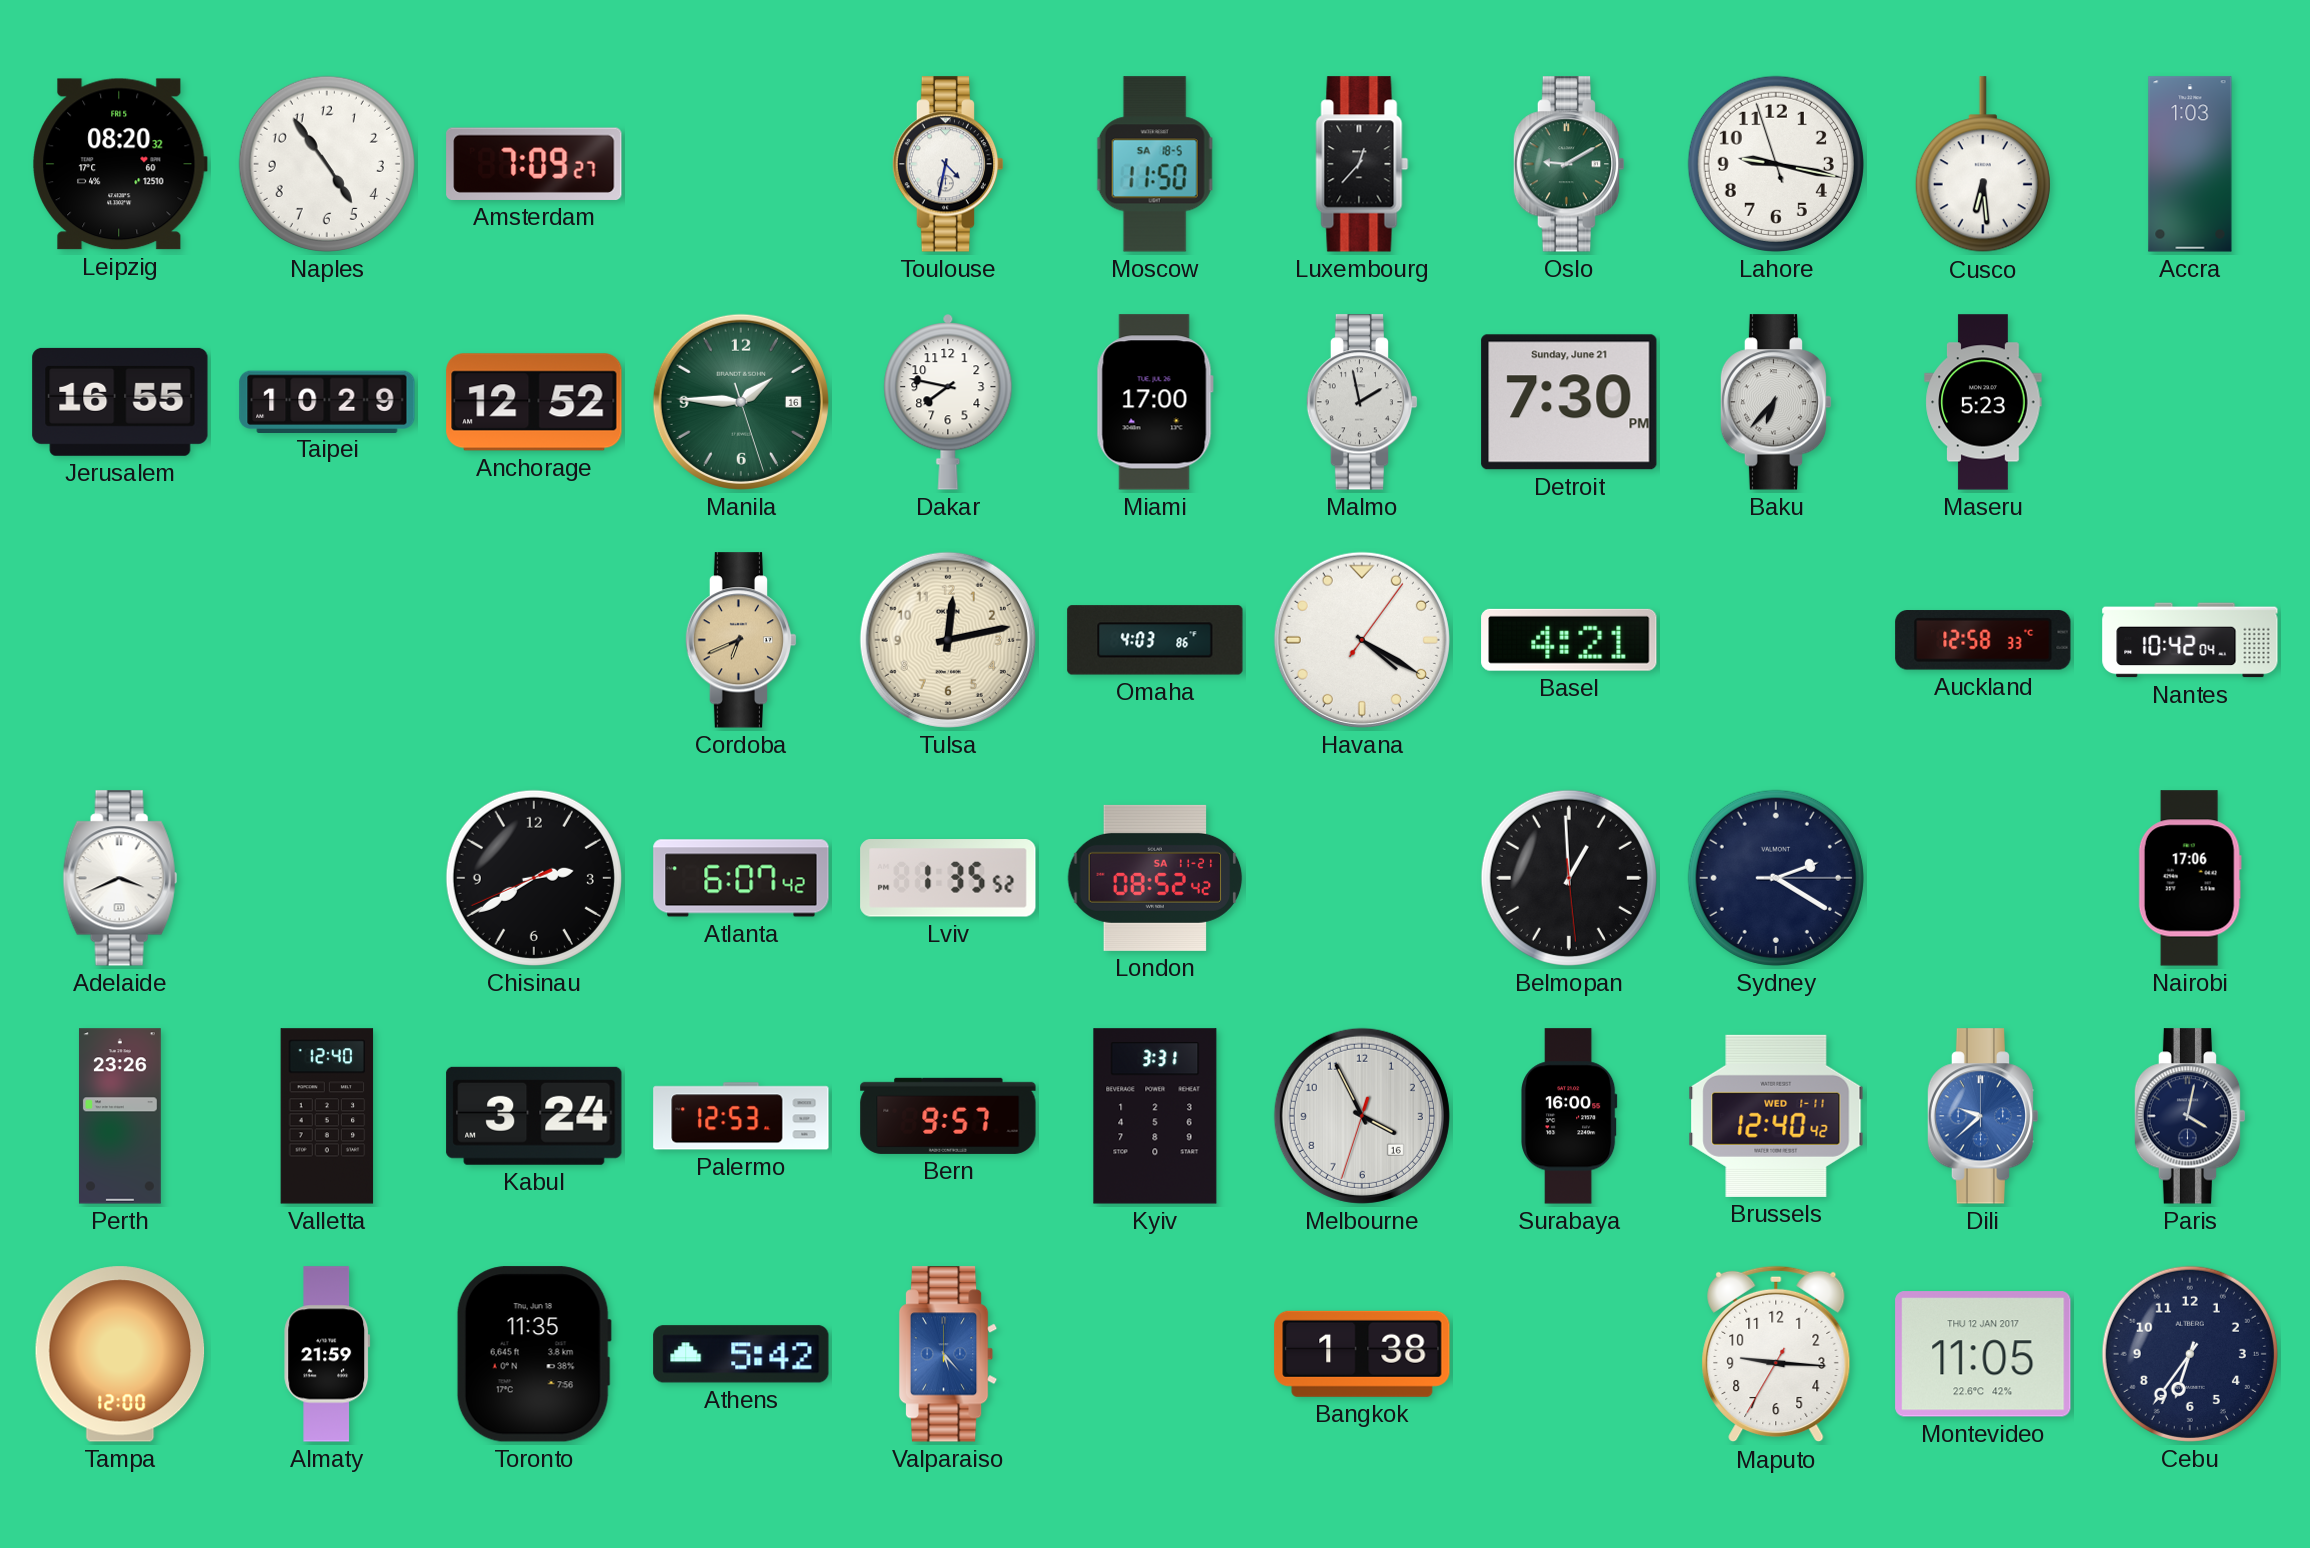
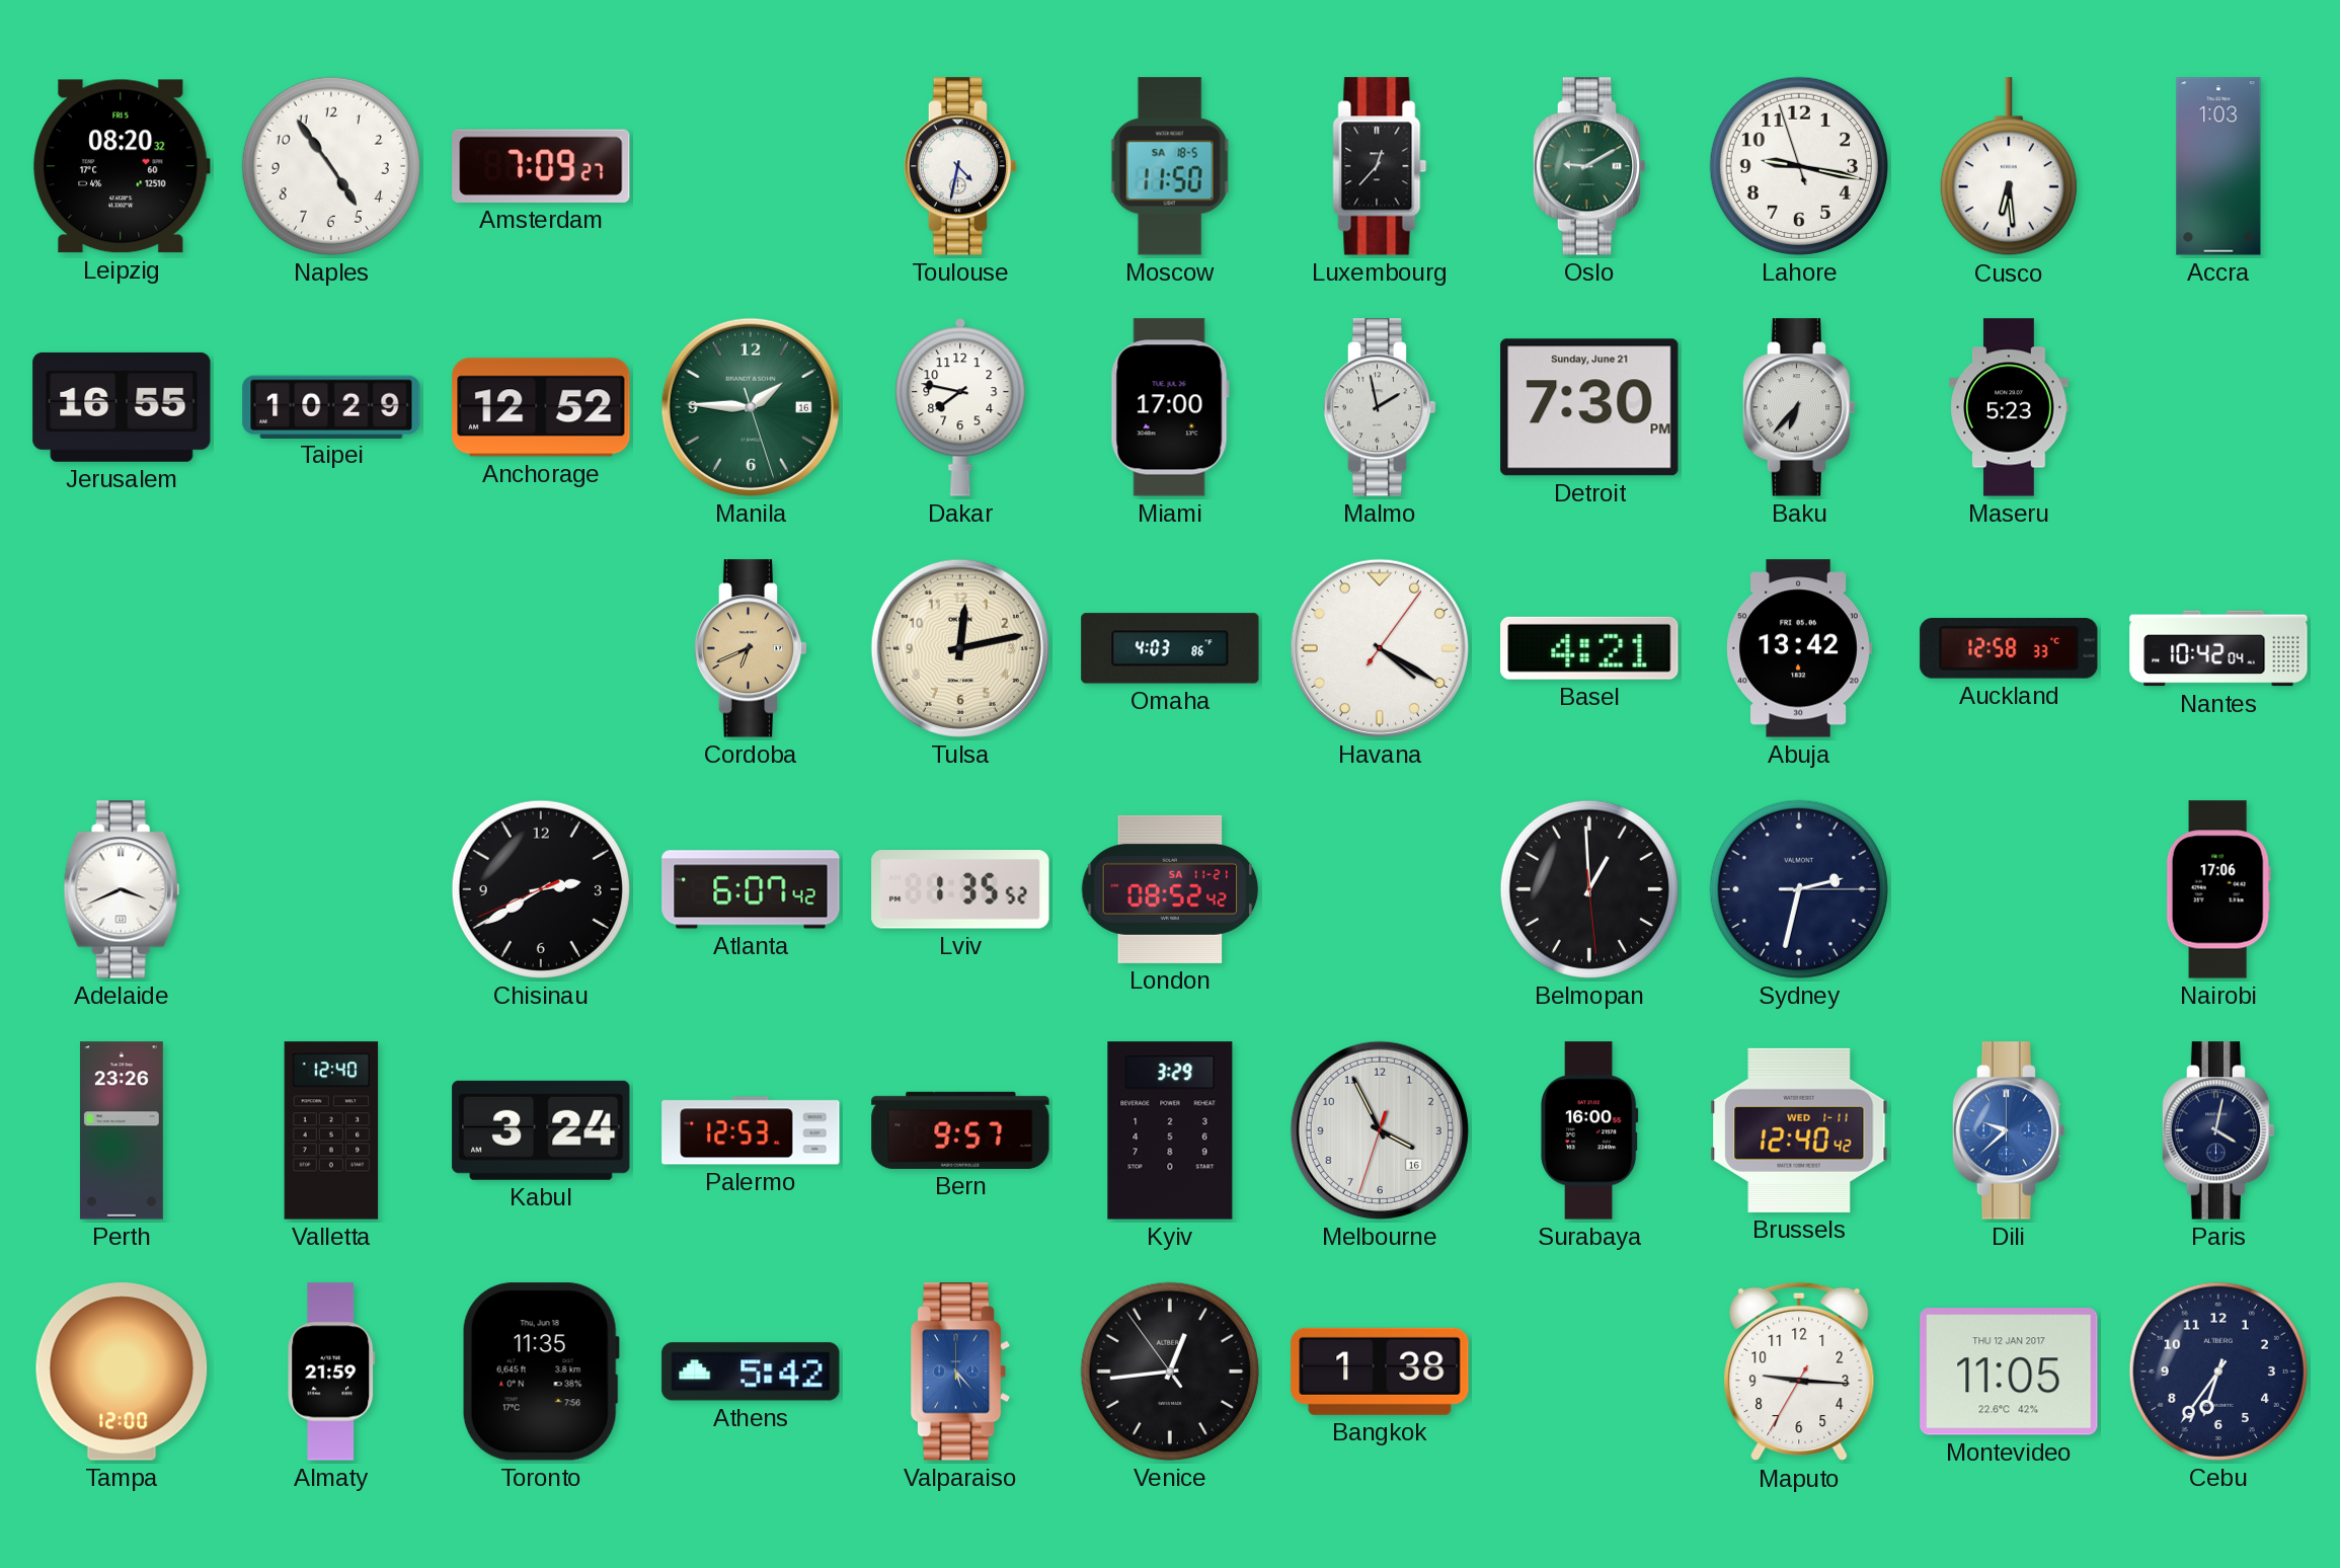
Abuja: none -> 13:42
Sydney: 2:20 -> 2:32
Kyiv: 3:31 -> 3:29
Venice: none -> 12:43
